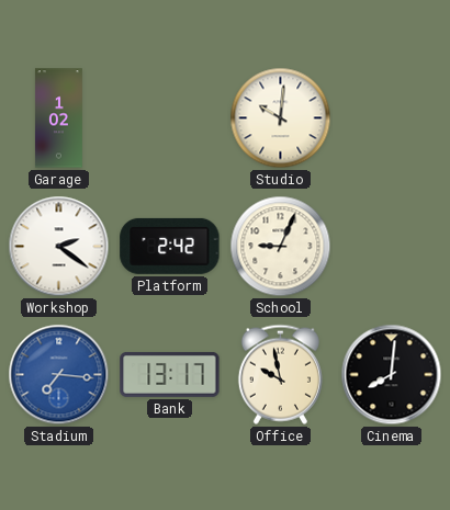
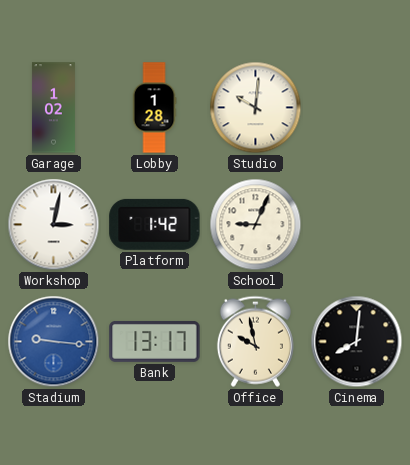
Lobby: none -> 1:28
Workshop: 2:21 -> 3:02
Platform: 2:42 -> 1:42
Stadium: 7:16 -> 9:16
